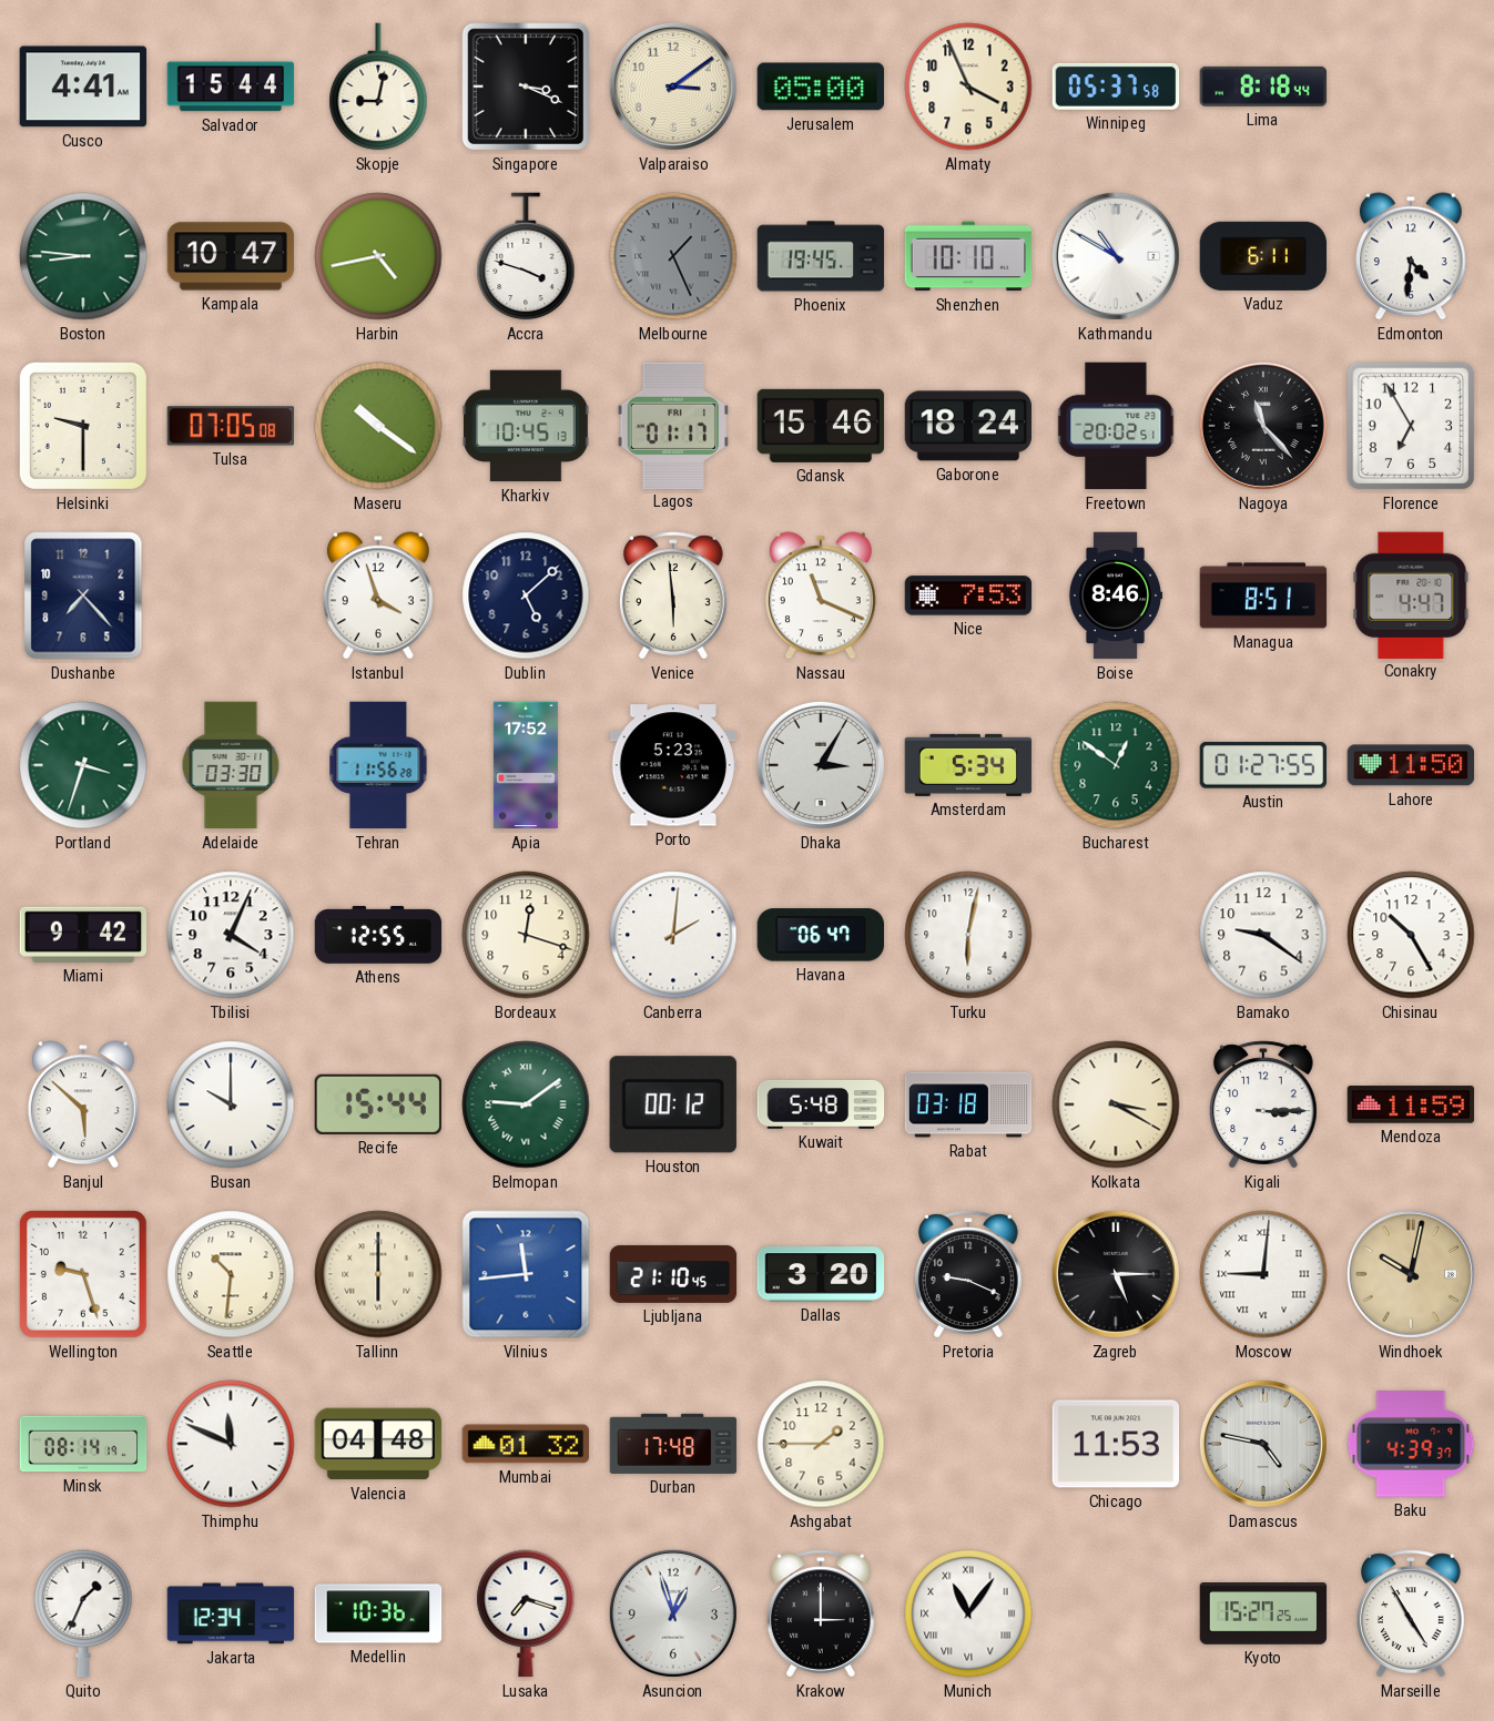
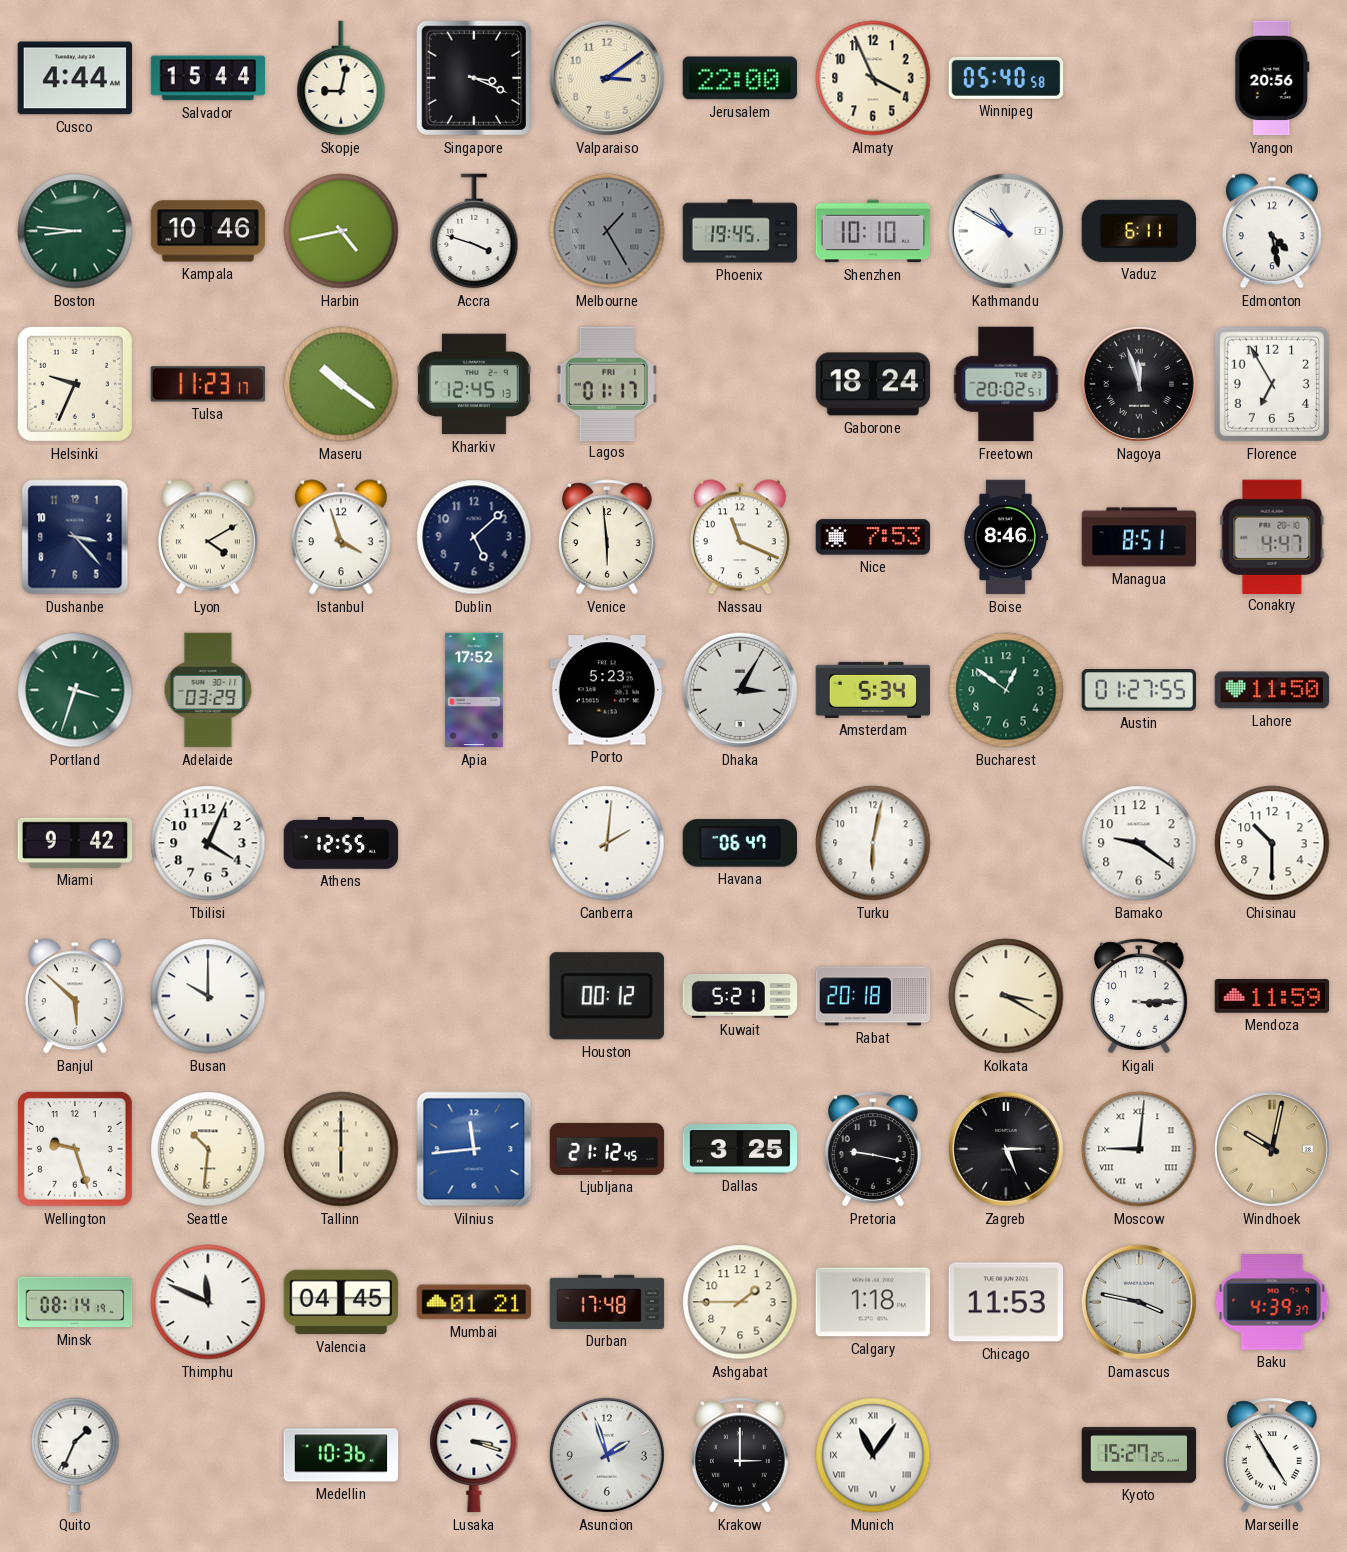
Cusco: 4:41 -> 4:44
Jerusalem: 05:00 -> 22:00
Winnipeg: 05:37 -> 05:40
Lima: 8:18 -> none
Yangon: none -> 20:56
Kampala: 10:47 -> 10:46
Melbourne: 1:26 -> 1:25
Edmonton: 4:31 -> 4:28
Helsinki: 9:30 -> 9:34
Tulsa: 07:05 -> 11:23
Kharkiv: 10:45 -> 12:45
Gdansk: 15:46 -> none
Nagoya: 11:23 -> 11:57
Dushanbe: 7:23 -> 3:23
Lyon: none -> 4:10
Adelaide: 03:30 -> 03:29
Tehran: 11:56 -> none
Bordeaux: 12:18 -> none
Chisinau: 10:25 -> 10:30
Recife: 15:44 -> none
Belmopan: 9:09 -> none
Kuwait: 5:48 -> 5:21
Rabat: 03:18 -> 20:18
Ljubljana: 21:10 -> 21:12
Dallas: 3:20 -> 3:25
Pretoria: 9:19 -> 9:17
Valencia: 04:48 -> 04:45
Mumbai: 01:32 -> 01:21
Calgary: none -> 1:18
Damascus: 4:47 -> 3:47
Jakarta: 12:34 -> none
Lusaka: 7:18 -> 3:18
Asuncion: 12:57 -> 1:57
